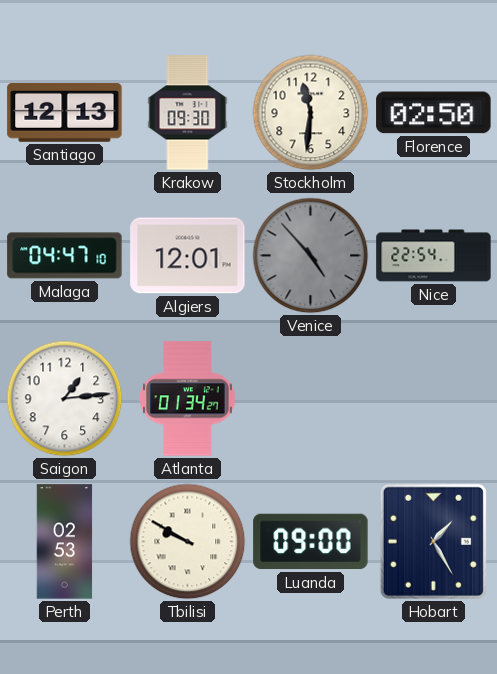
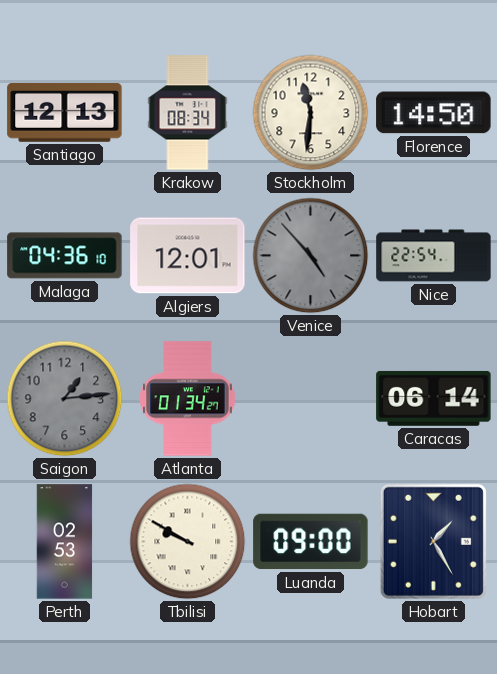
Krakow: 09:30 -> 08:34
Florence: 02:50 -> 14:50
Malaga: 04:47 -> 04:36
Saigon dial: white -> grey
Caracas: none -> 06:14
